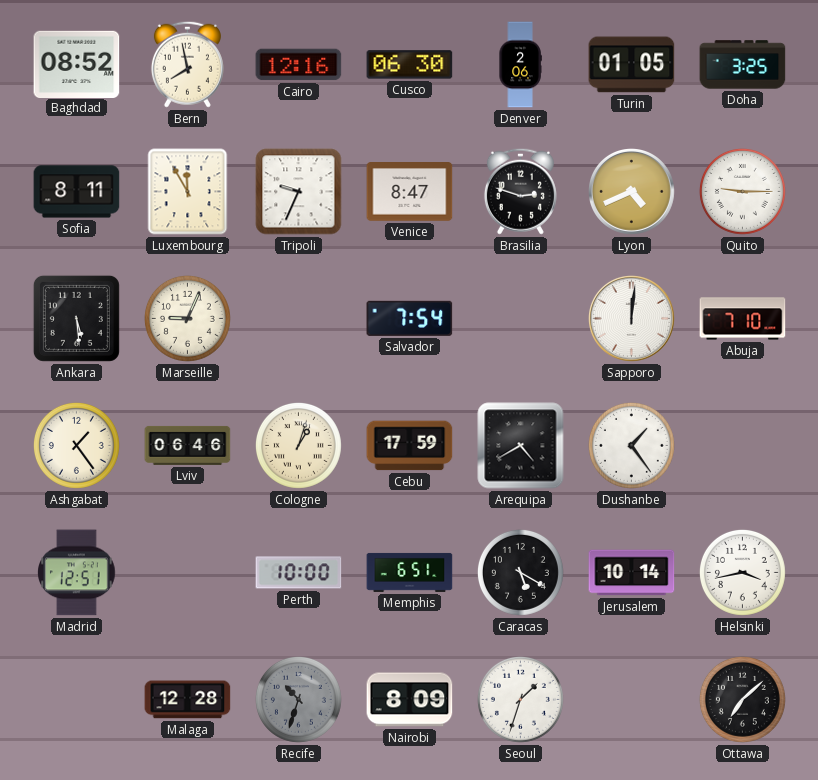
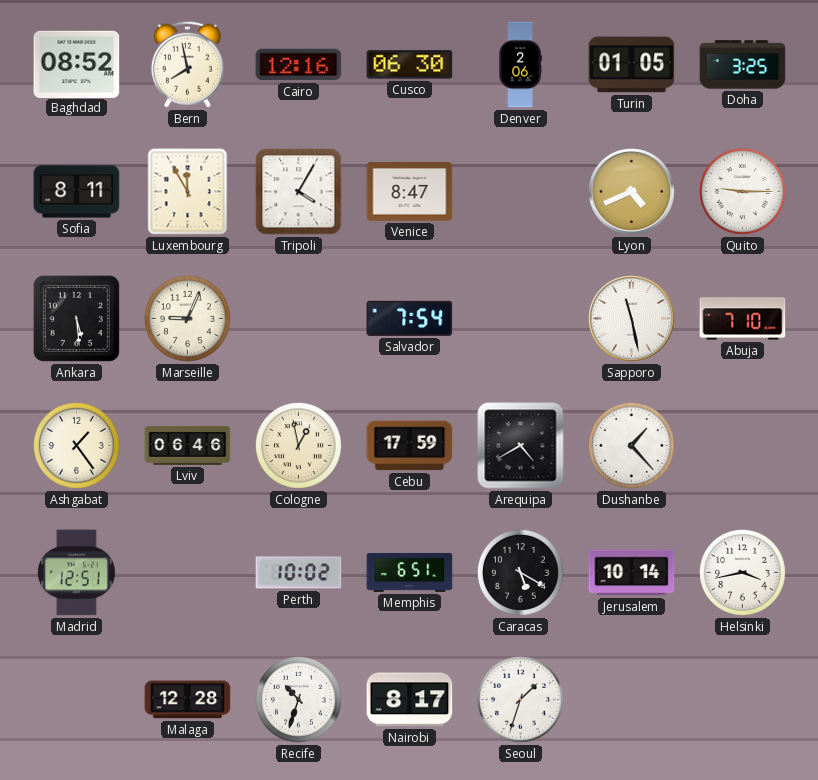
Tripoli: 9:34 -> 4:05
Brasilia: 2:48 -> none
Sapporo: 12:01 -> 11:28
Cologne: 1:03 -> 12:58
Dushanbe: 1:24 -> 1:23
Perth: 10:00 -> 10:02
Recife dial: grey -> white
Nairobi: 8:09 -> 8:17
Ottawa: 7:08 -> none
